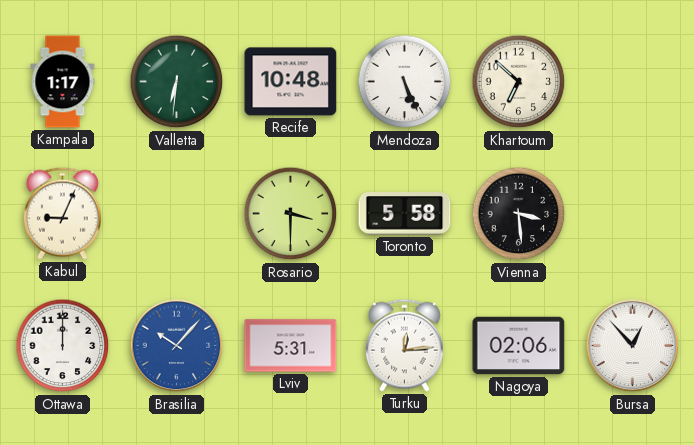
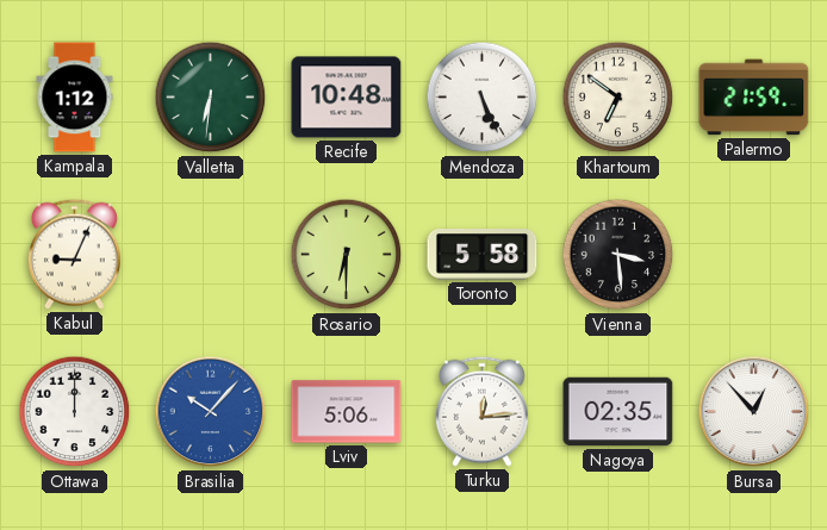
Kampala: 1:17 -> 1:12
Khartoum: 6:52 -> 6:51
Palermo: none -> 21:59
Rosario: 3:30 -> 6:30
Lviv: 5:31 -> 5:06
Nagoya: 02:06 -> 02:35
